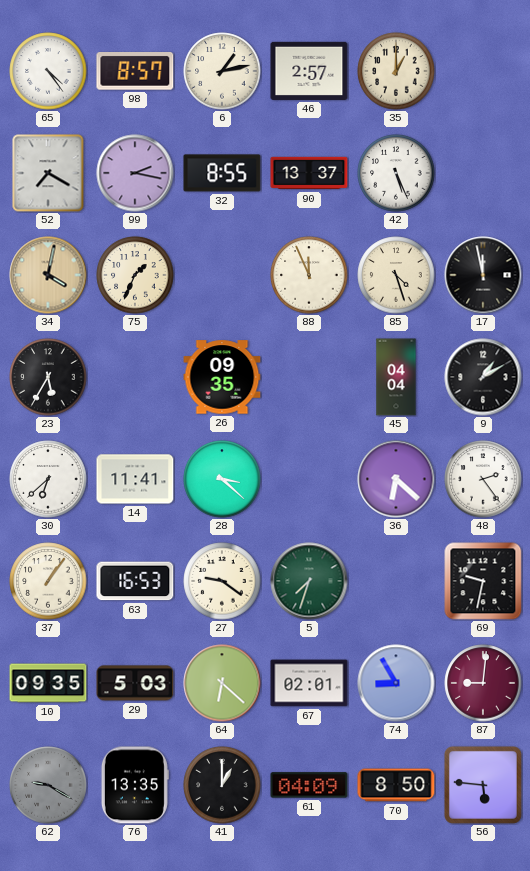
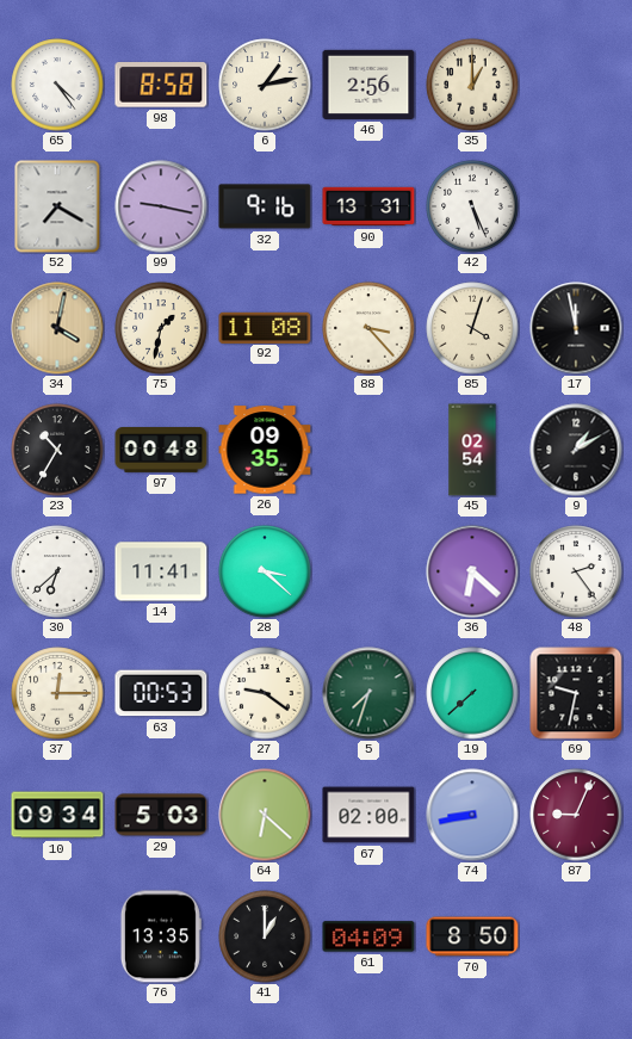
98: 8:57 -> 8:58
46: 2:57 -> 2:56
99: 2:17 -> 9:17
32: 8:55 -> 9:16
90: 13:37 -> 13:31
75: 1:34 -> 1:32
92: none -> 11:08
88: 11:56 -> 3:23
85: 4:27 -> 4:03
23: 5:35 -> 10:35
97: none -> 00:48
45: 04:04 -> 02:54
37: 1:06 -> 12:15
63: 16:53 -> 00:53
19: none -> 7:38
10: 09:35 -> 09:34
67: 02:01 -> 02:00
74: 8:55 -> 8:43
87: 9:01 -> 9:04
62: 9:20 -> none
56: 5:46 -> none
